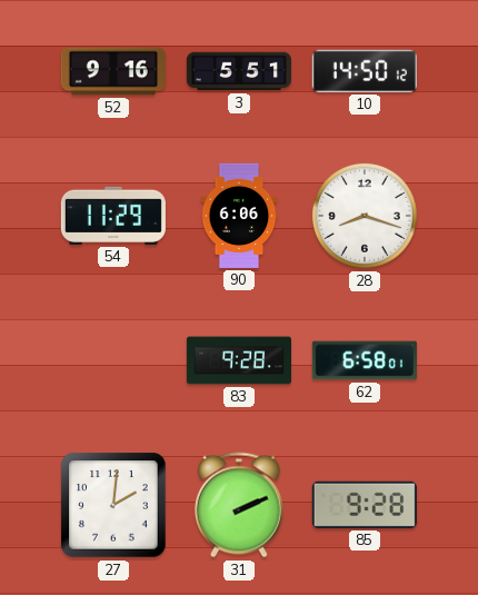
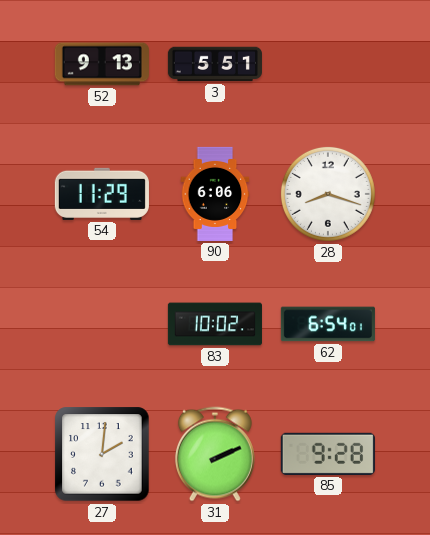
52: 9:16 -> 9:13
10: 14:50 -> none
83: 9:28 -> 10:02
62: 6:58 -> 6:54
